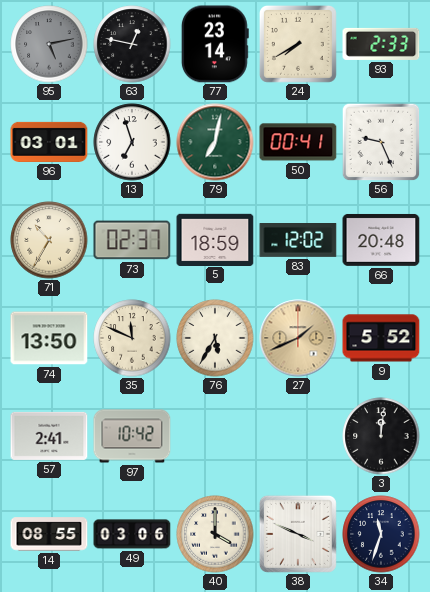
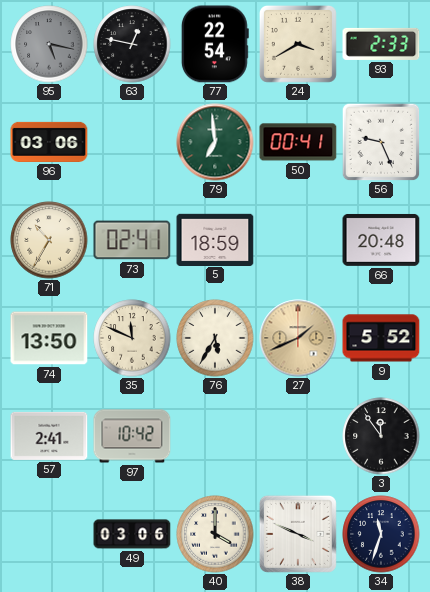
95: 5:13 -> 5:17
77: 23:14 -> 22:54
24: 7:40 -> 3:40
96: 03:01 -> 03:06
13: 6:57 -> none
79: 7:02 -> 6:59
73: 02:37 -> 02:41
83: 12:02 -> none
3: 12:01 -> 11:54
14: 08:55 -> none
